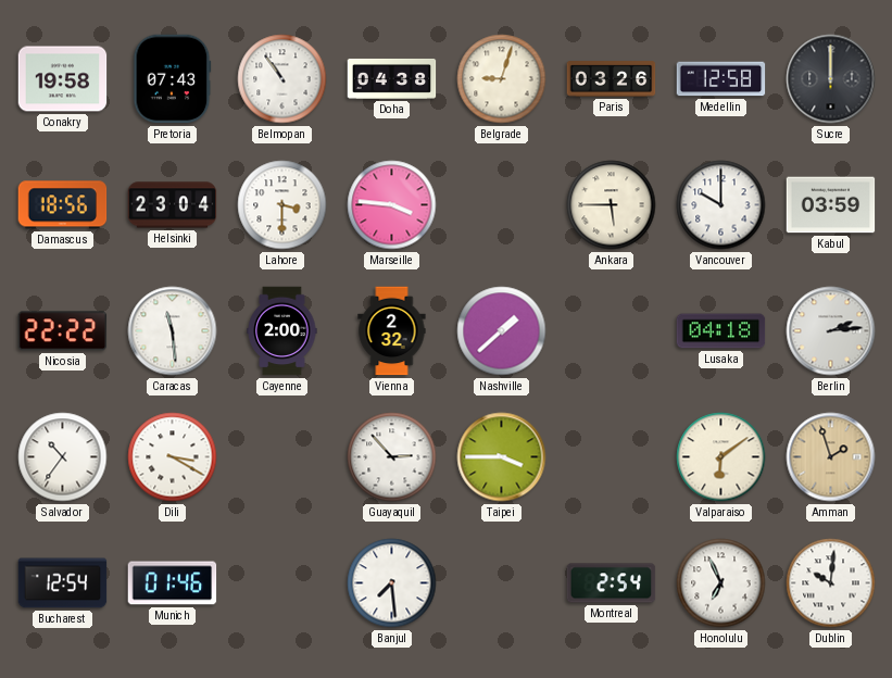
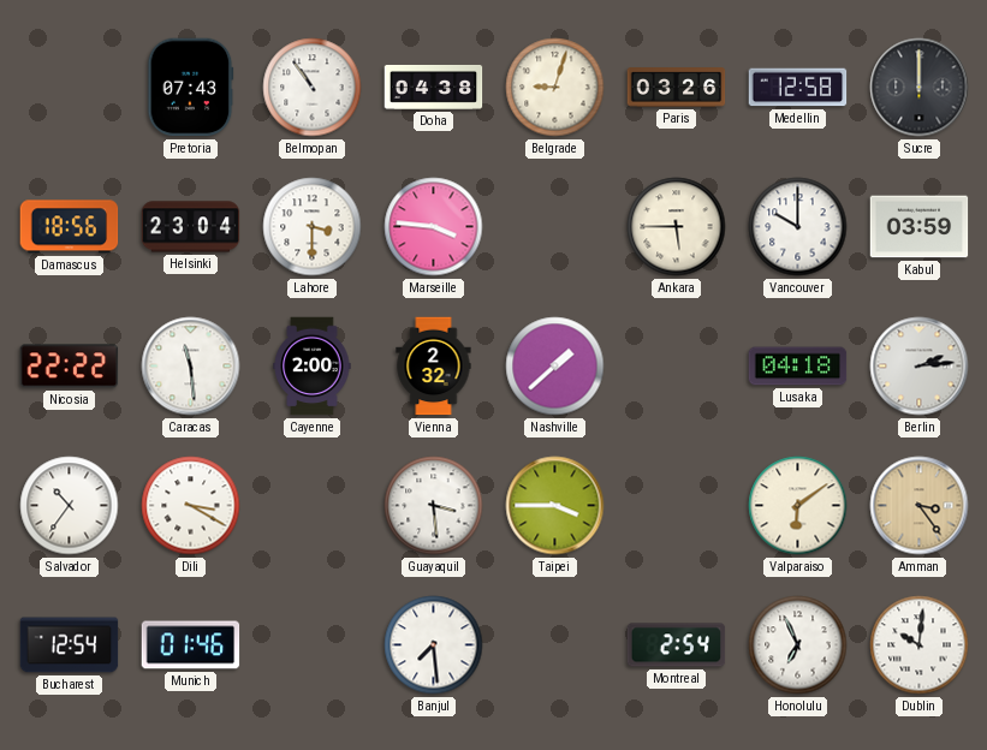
Conakry: 19:58 -> none
Guayaquil: 2:53 -> 3:29
Amman: 1:57 -> 3:24
